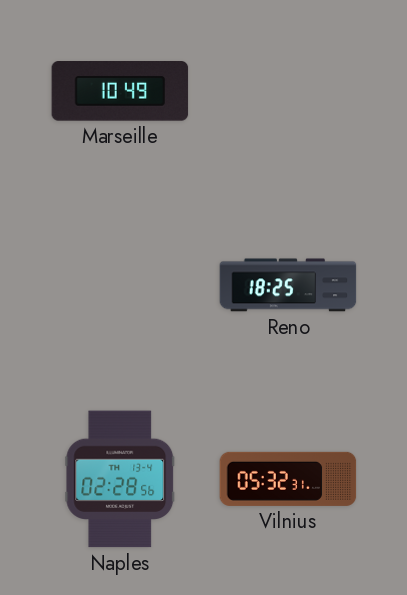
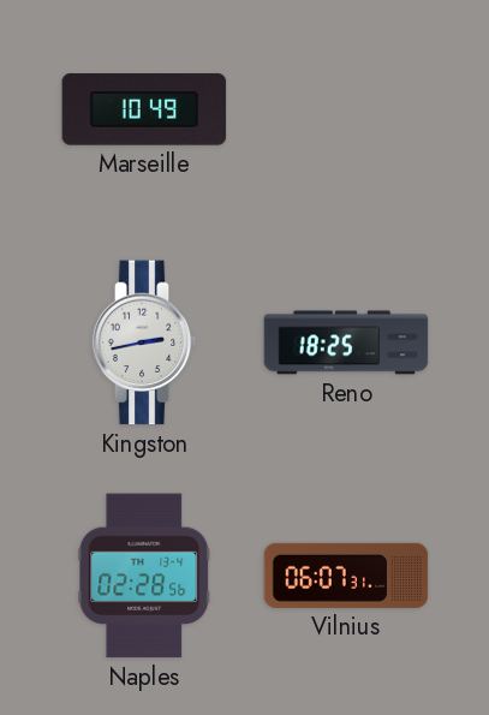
Kingston: none -> 2:43
Vilnius: 05:32 -> 06:07
